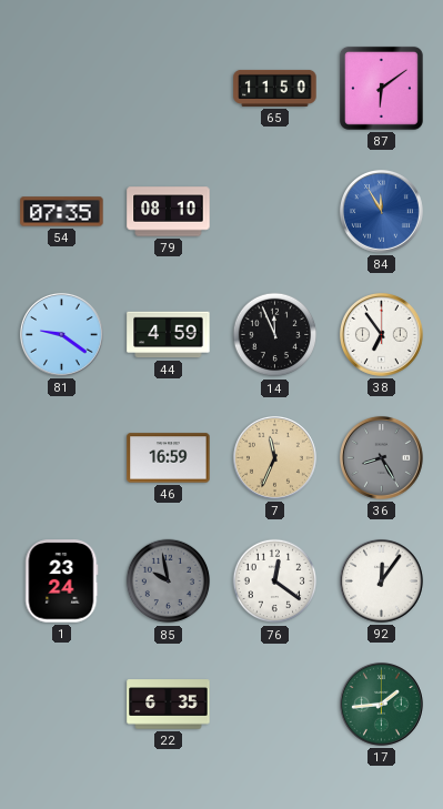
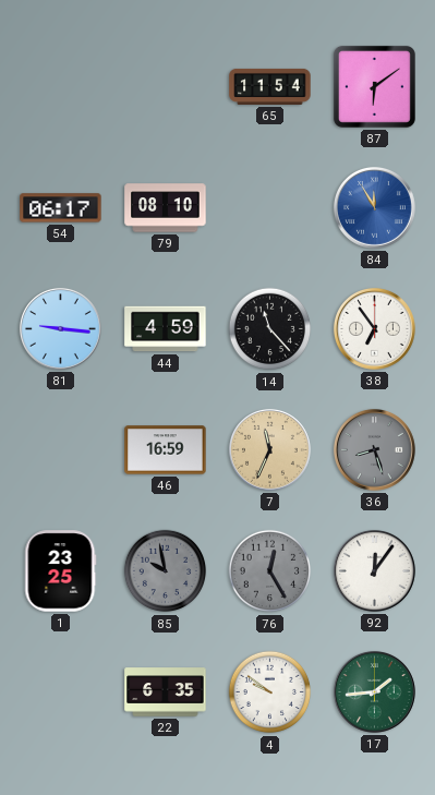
65: 11:50 -> 11:54
54: 07:35 -> 06:17
81: 9:21 -> 9:16
14: 11:56 -> 11:23
36: 8:25 -> 8:27
1: 23:24 -> 23:25
76: 12:21 -> 12:25
76 dial: white -> grey
4: none -> 9:51
